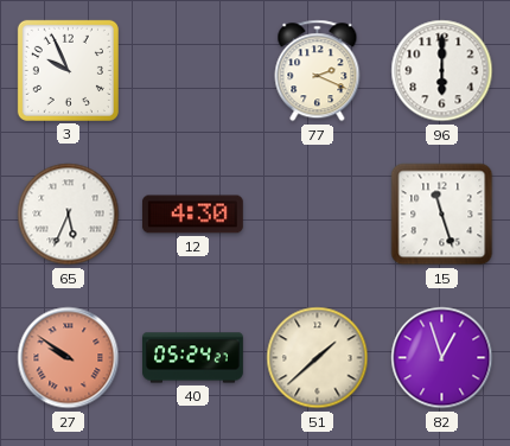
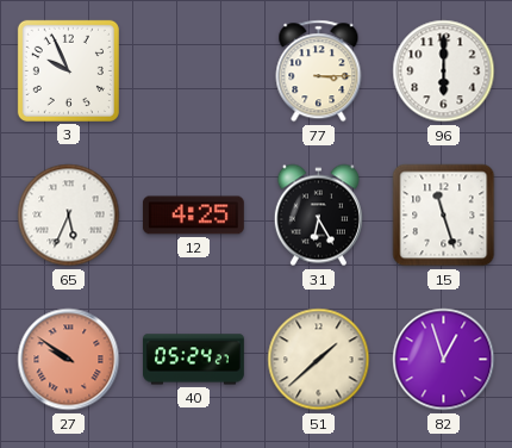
77: 2:19 -> 3:15
12: 4:30 -> 4:25
31: none -> 6:25
